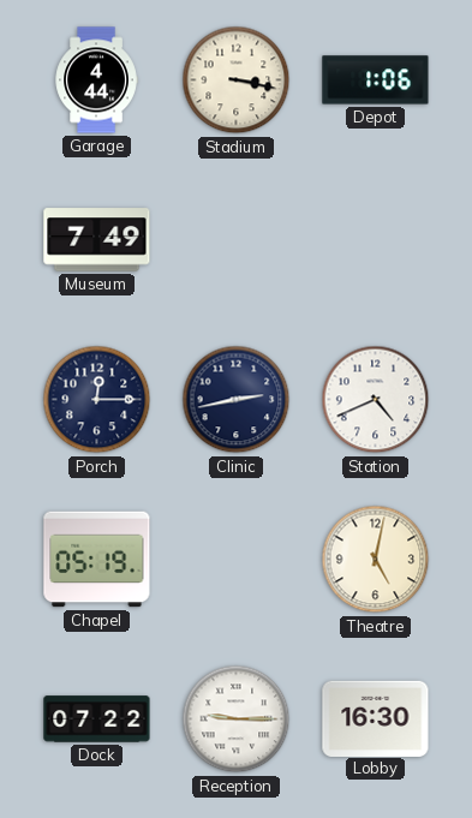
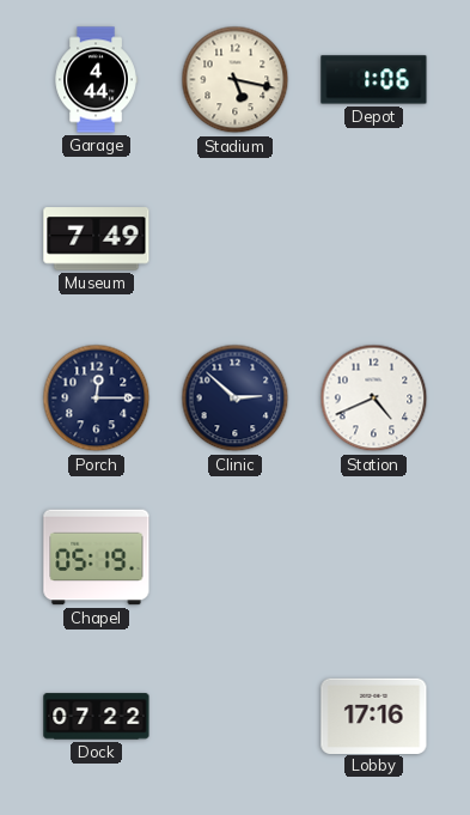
Stadium: 3:17 -> 5:17
Clinic: 2:43 -> 2:52
Theatre: 5:02 -> none
Reception: 9:15 -> none
Lobby: 16:30 -> 17:16
